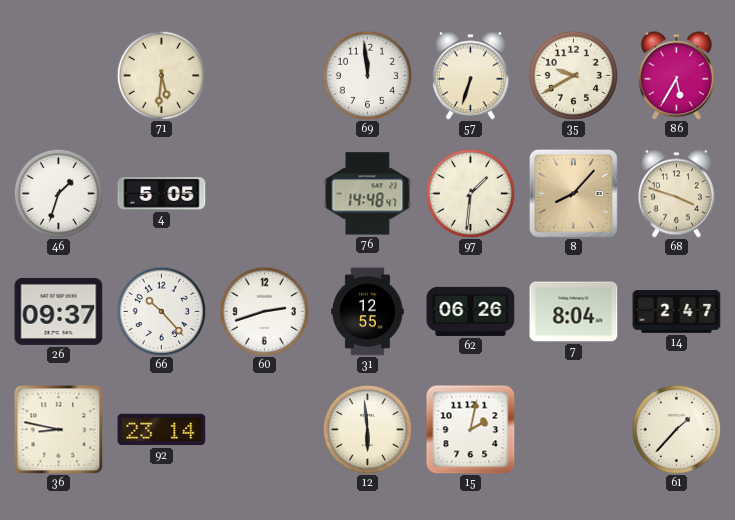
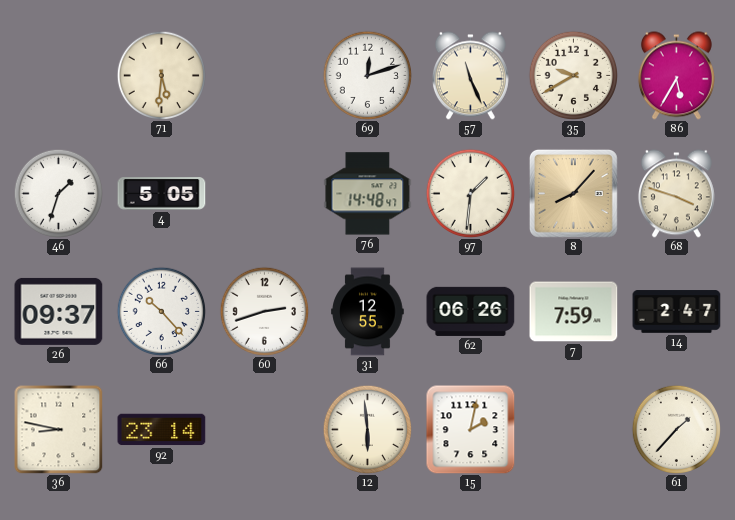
69: 11:59 -> 12:12
57: 6:33 -> 11:26
7: 8:04 -> 7:59
